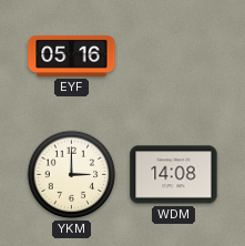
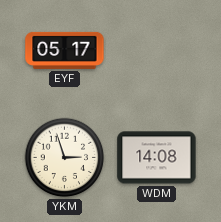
EYF: 05:16 -> 05:17
YKM: 3:00 -> 2:57
